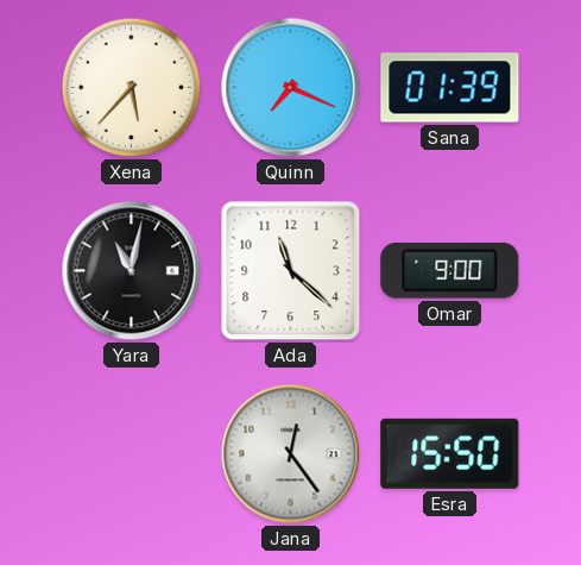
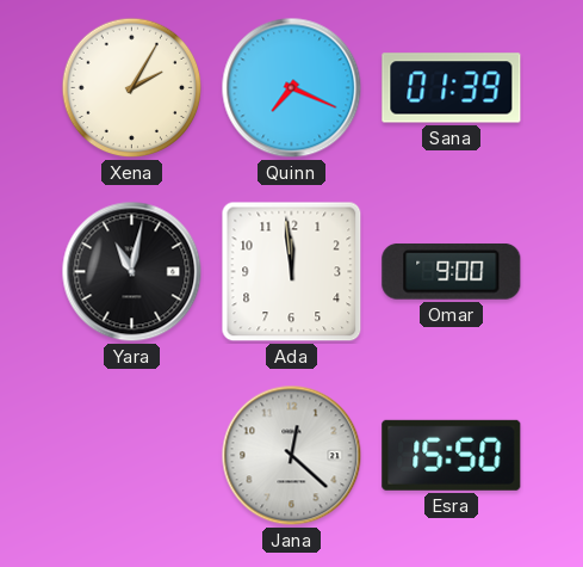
Xena: 5:37 -> 2:05
Ada: 11:22 -> 11:59
Jana: 12:24 -> 12:22
